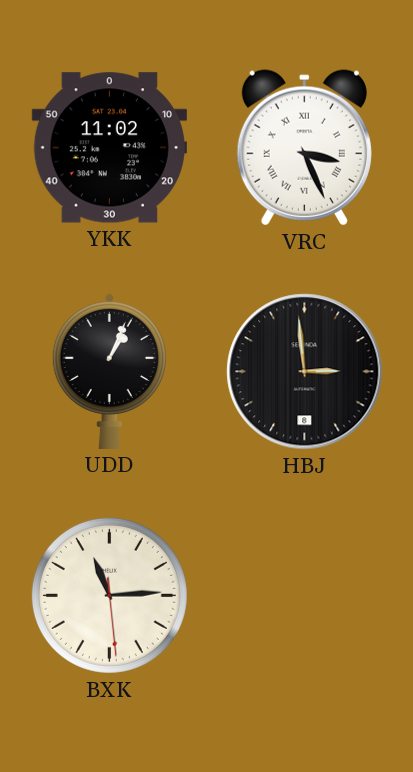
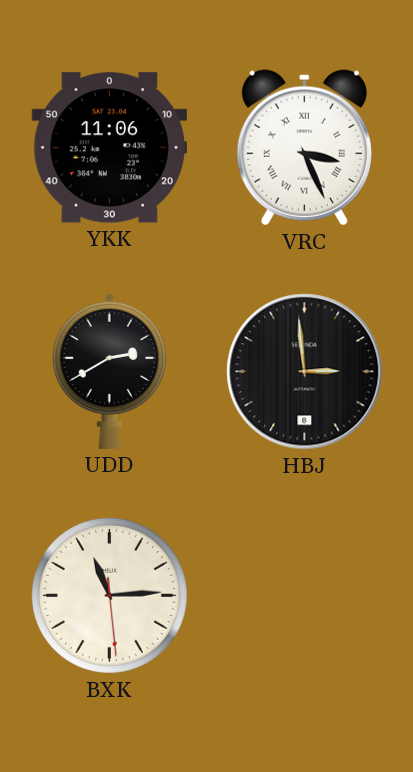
YKK: 11:02 -> 11:06
UDD: 1:04 -> 2:40
